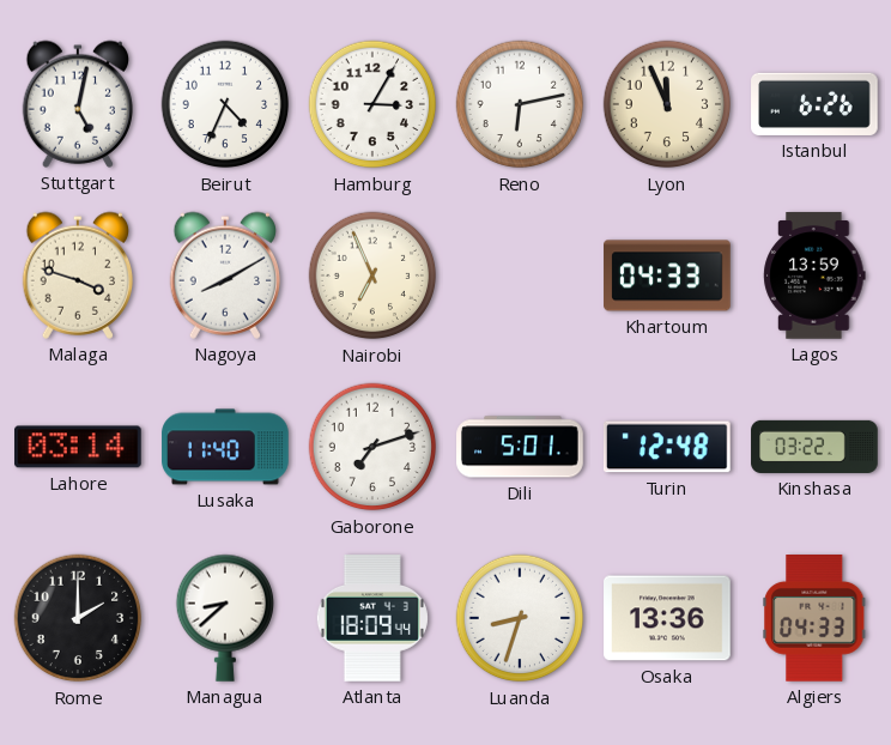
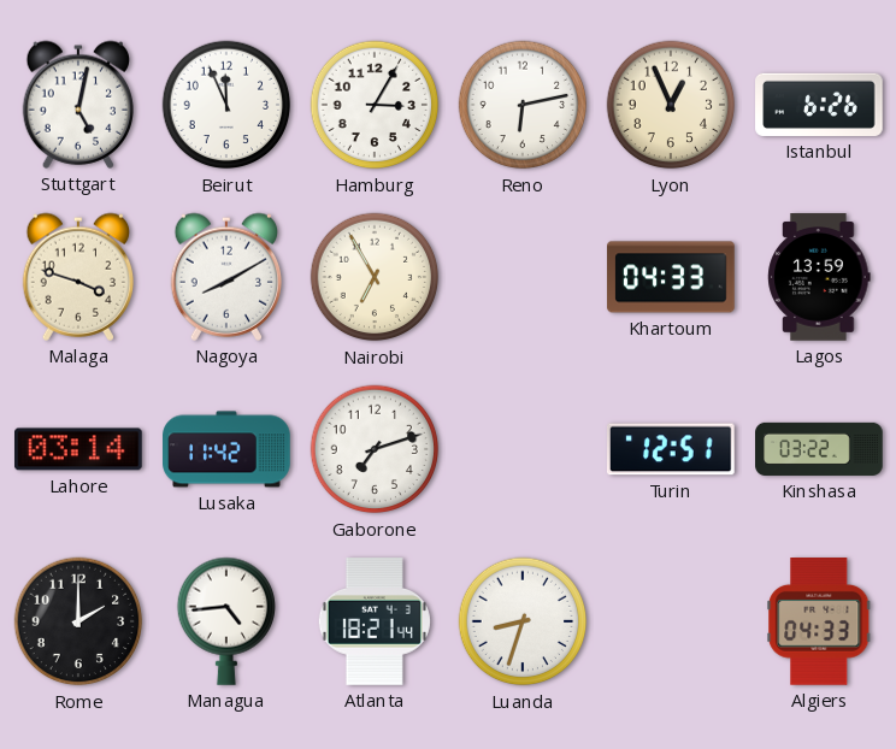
Beirut: 4:34 -> 11:56
Lyon: 11:56 -> 12:56
Nairobi: 6:56 -> 6:55
Lusaka: 11:40 -> 11:42
Dili: 5:01 -> none
Turin: 12:48 -> 12:51
Managua: 8:38 -> 4:44
Atlanta: 18:09 -> 18:21
Osaka: 13:36 -> none
